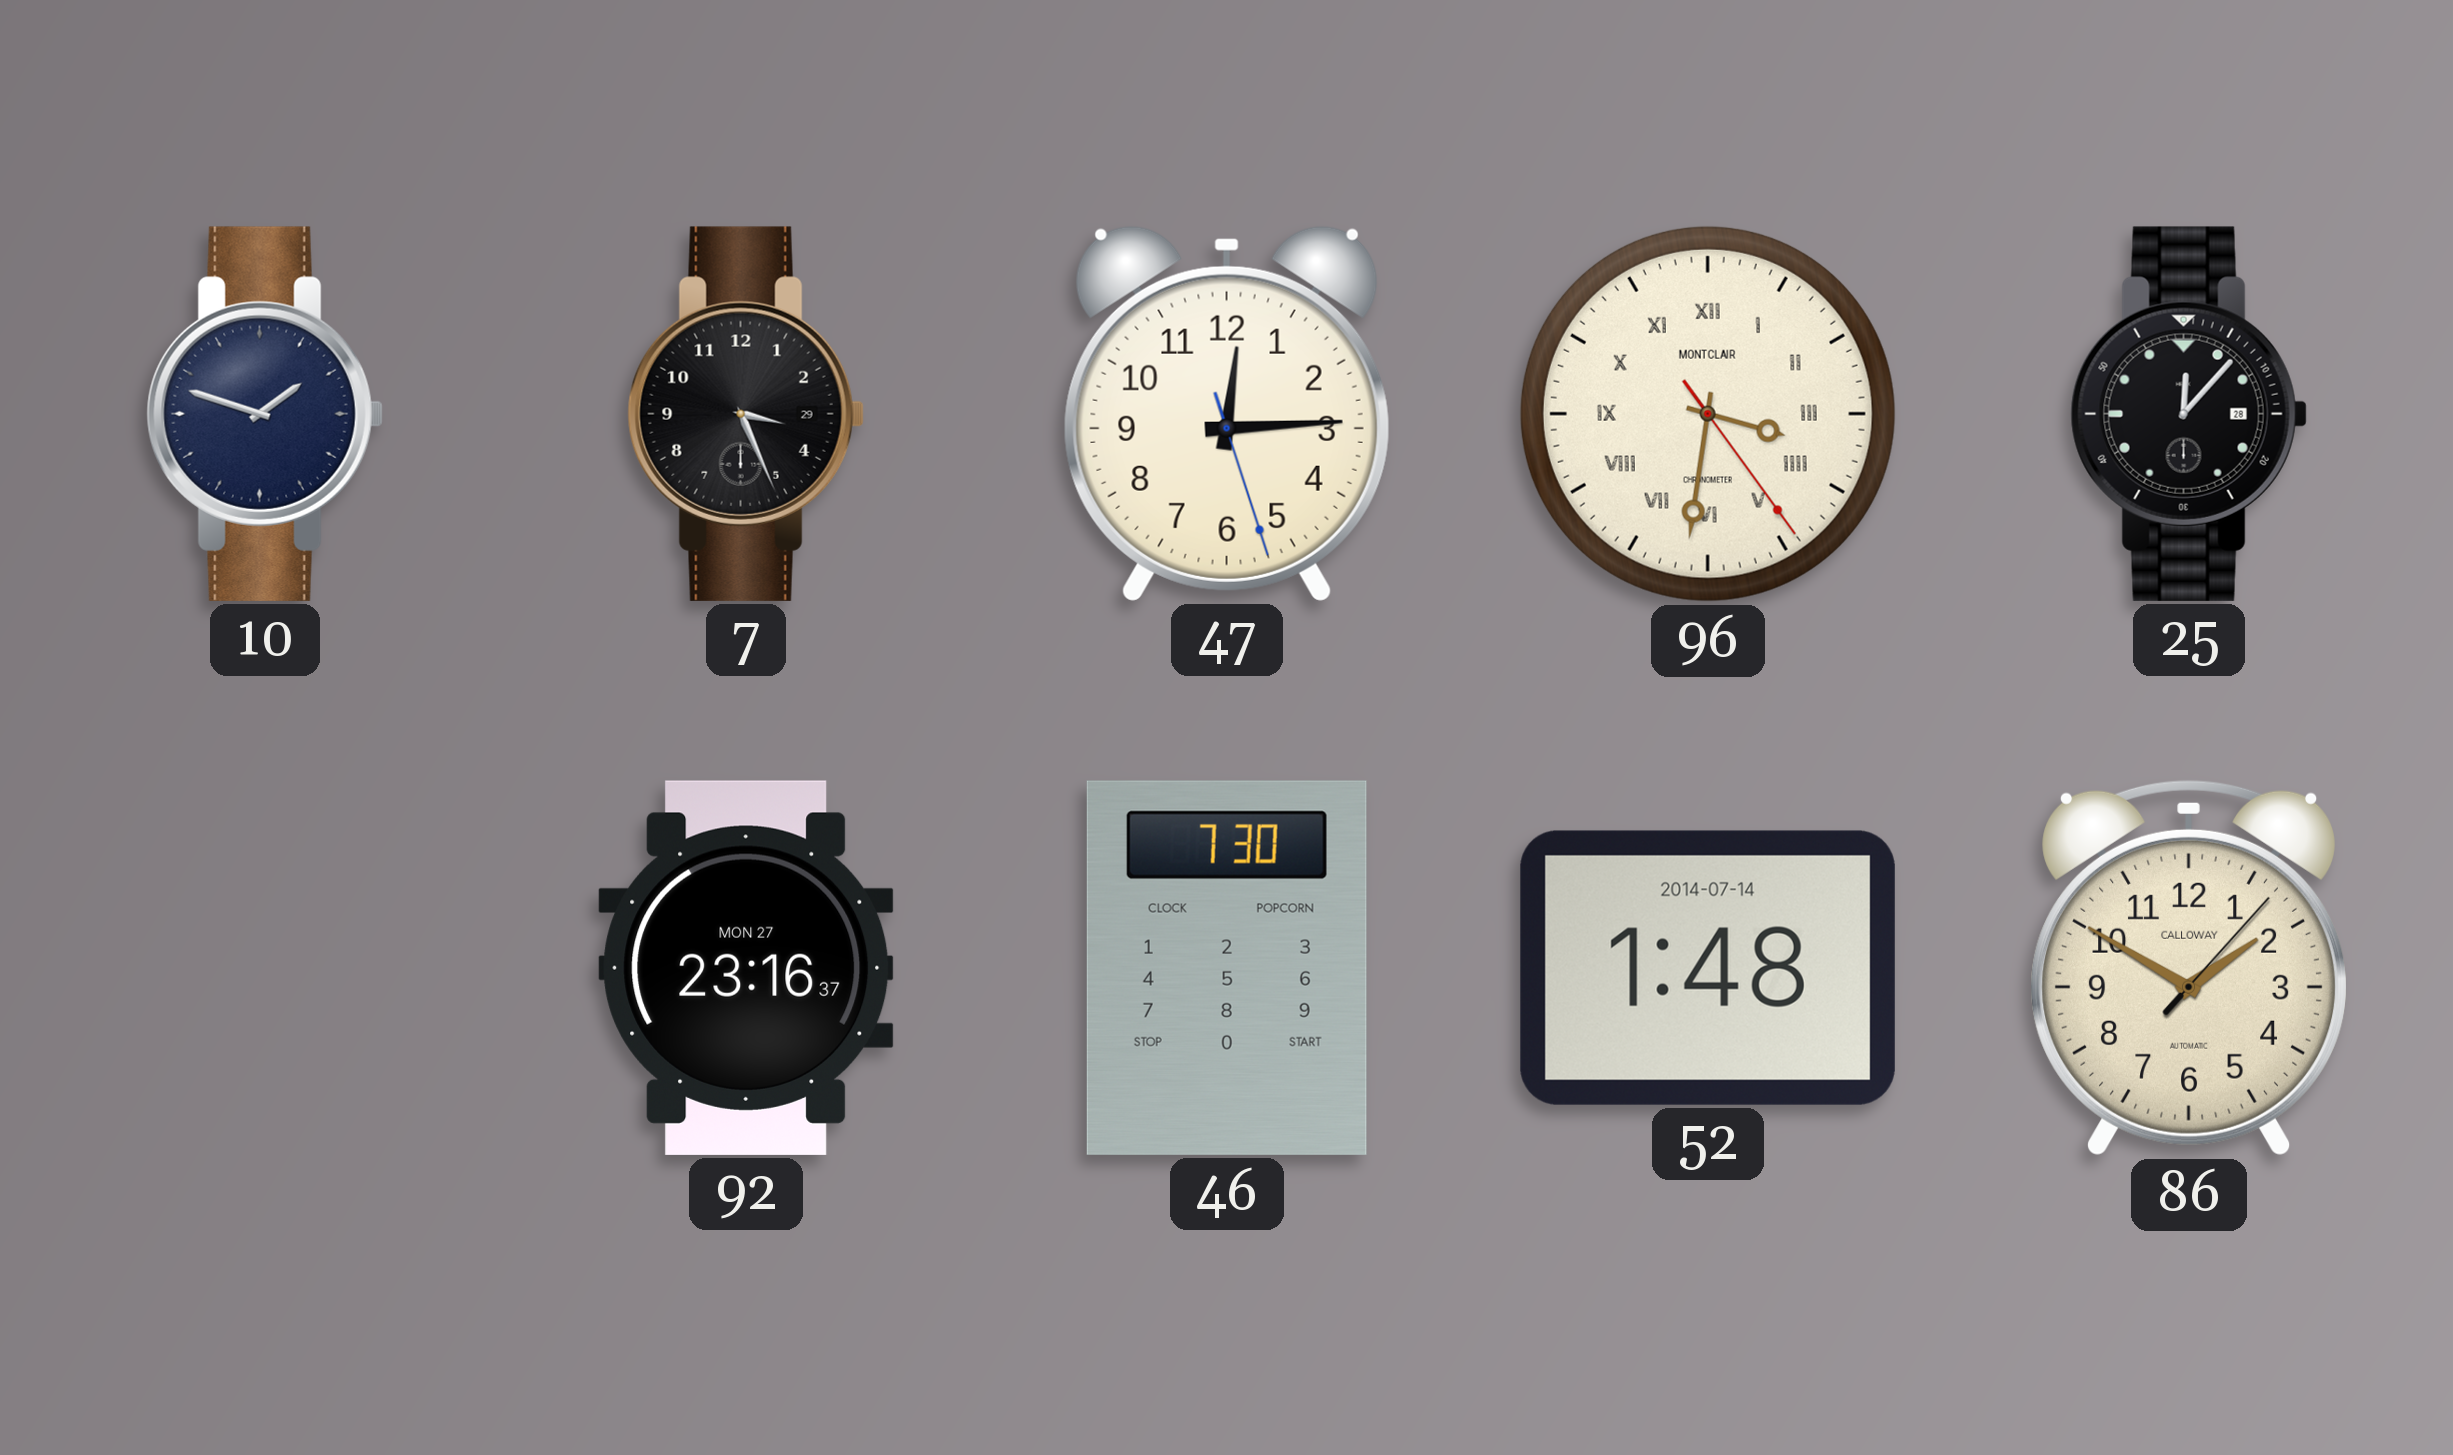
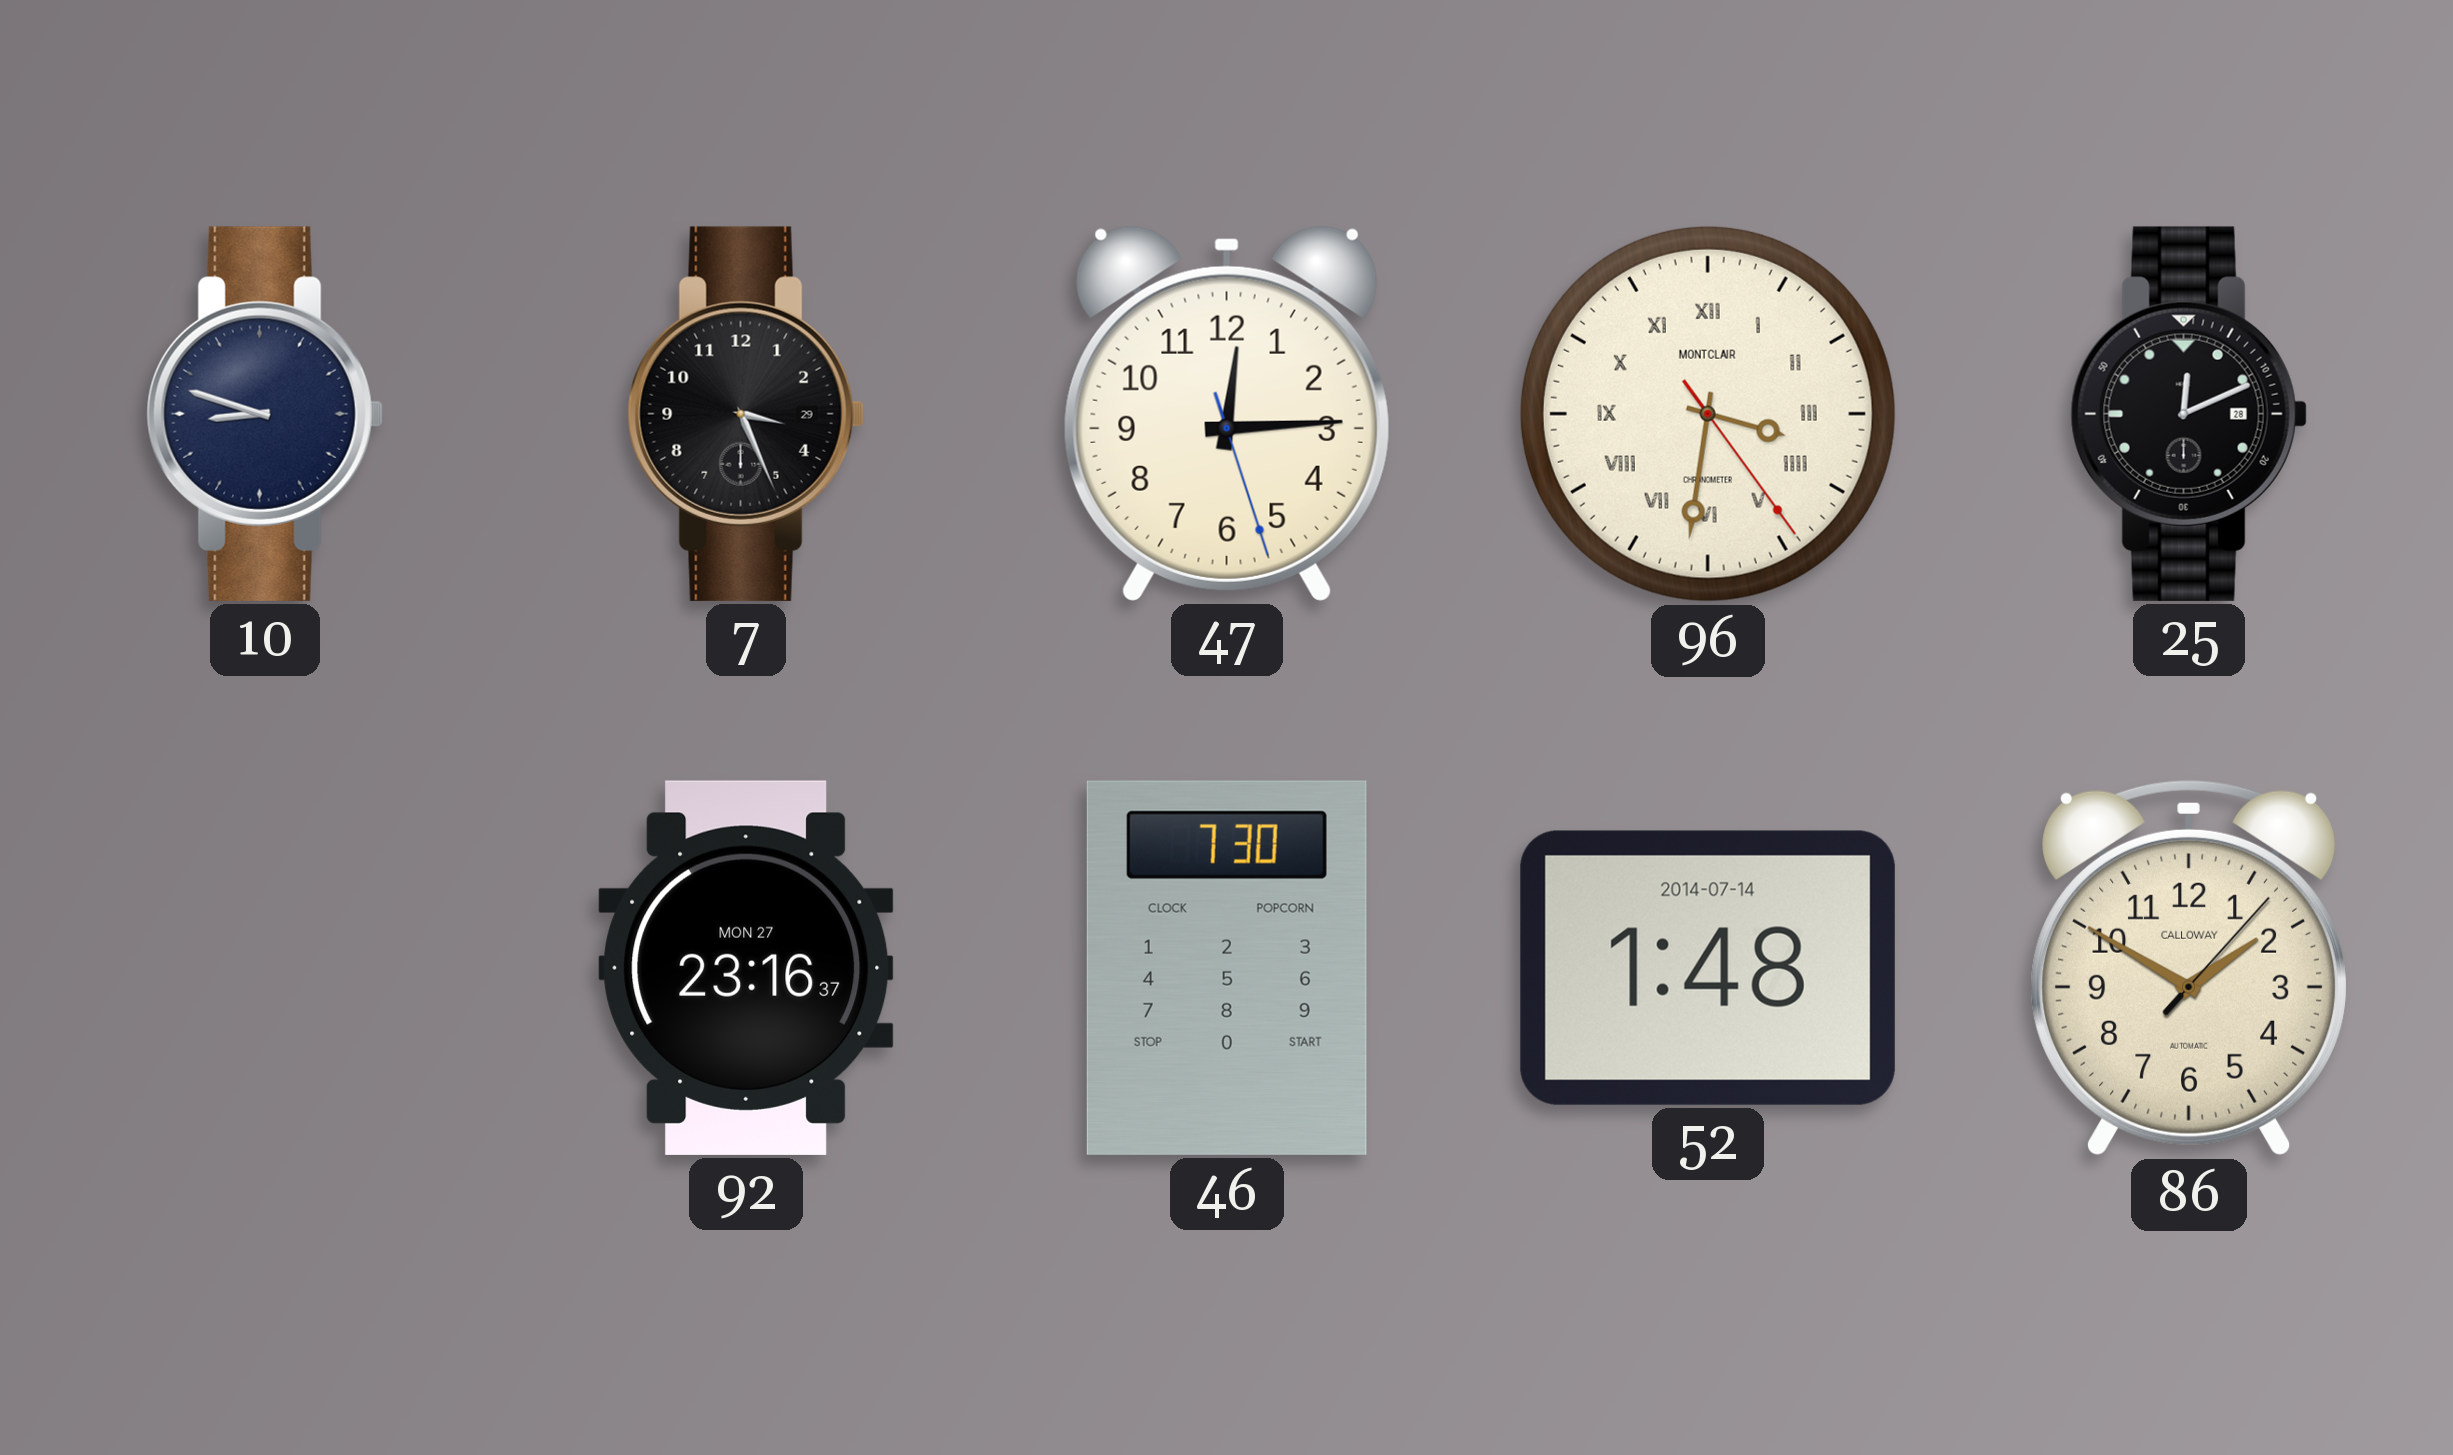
10: 1:48 -> 8:48
25: 12:07 -> 12:11
